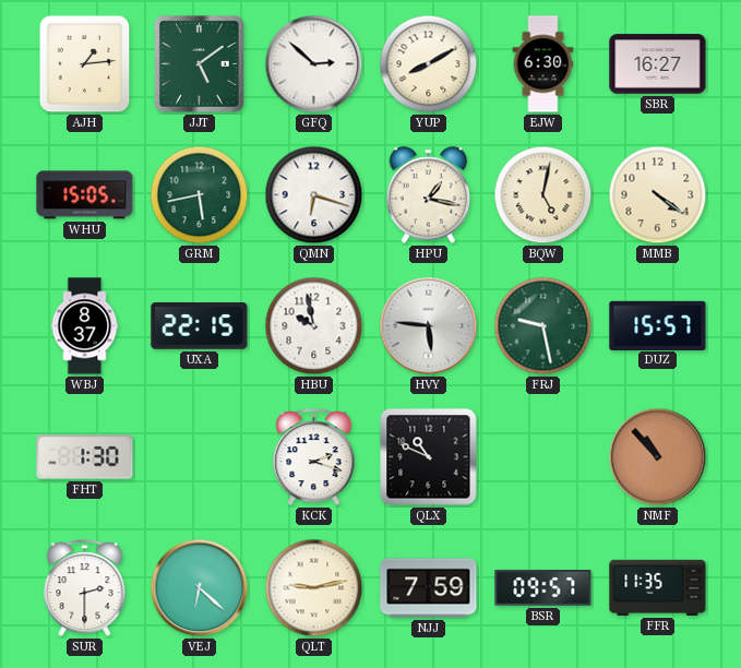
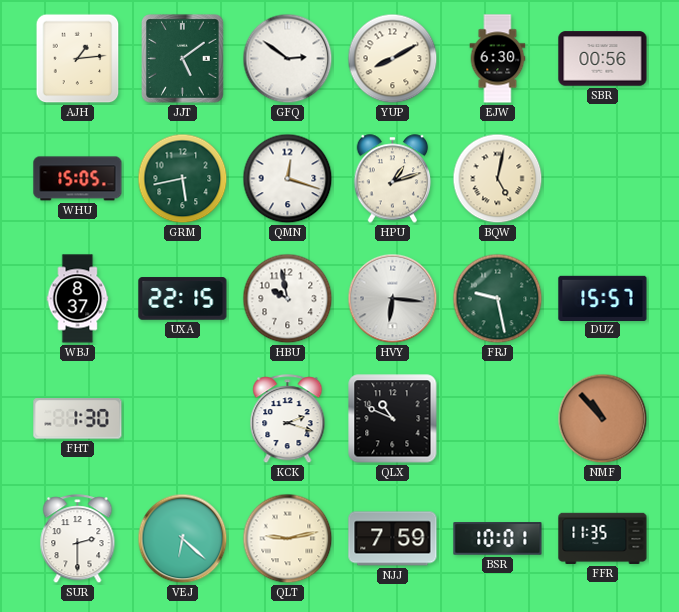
GFQ: 2:52 -> 2:51
SBR: 16:27 -> 00:56
QMN: 6:18 -> 12:18
HPU: 1:17 -> 1:12
MMB: 4:21 -> none
HVY: 5:46 -> 6:16
BSR: 09:57 -> 10:01
